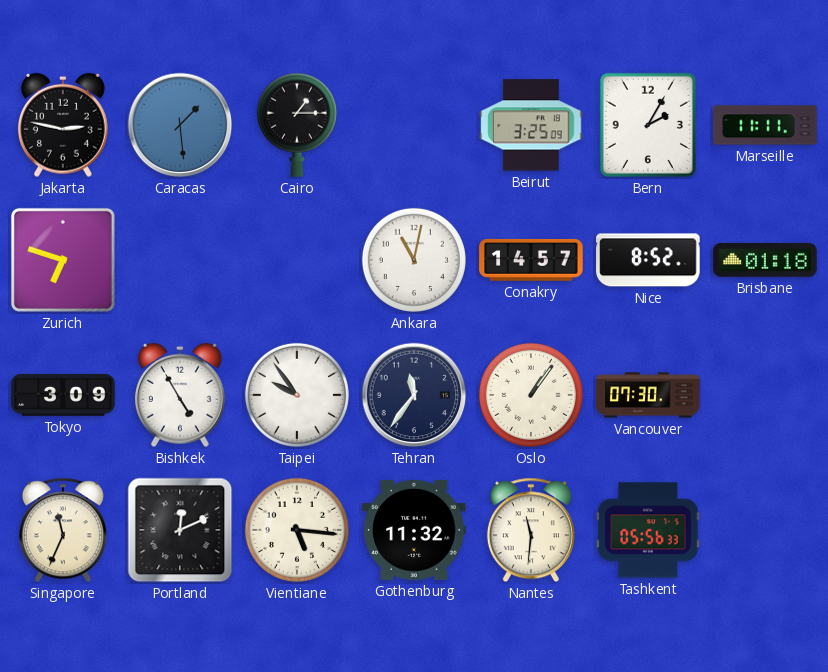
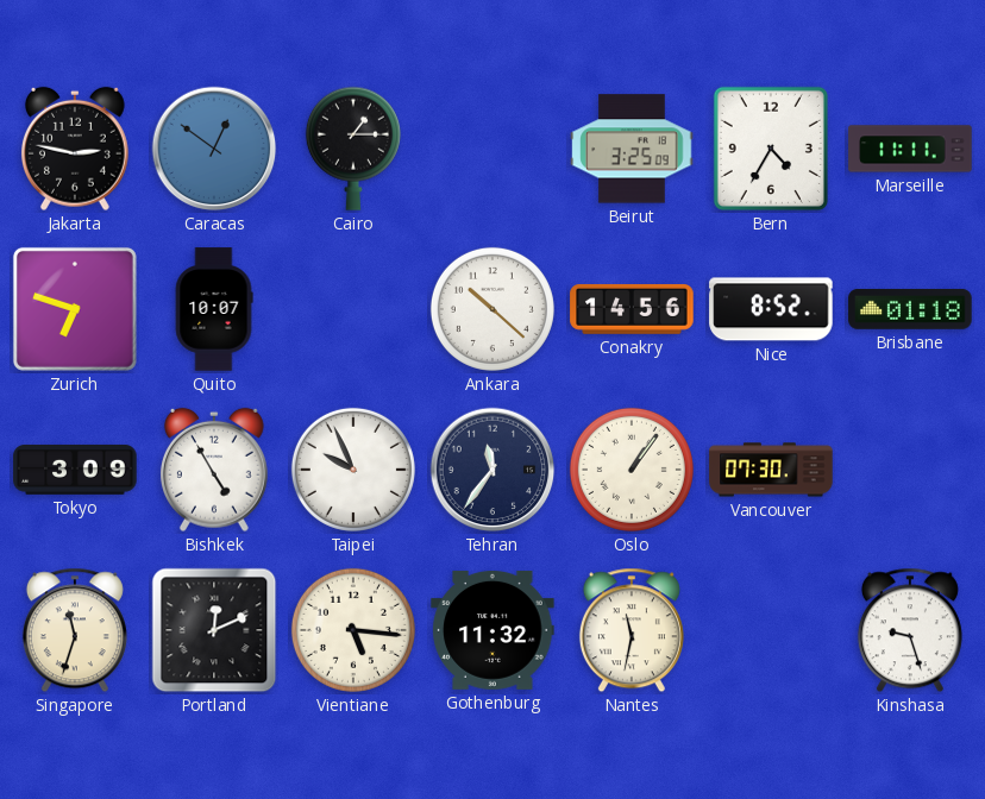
Caracas: 1:29 -> 12:51
Bern: 2:05 -> 4:35
Quito: none -> 10:07
Ankara: 11:02 -> 10:22
Conakry: 14:57 -> 14:56
Taipei: 9:54 -> 9:56
Singapore: 11:34 -> 11:33
Nantes: 11:31 -> 11:32
Tashkent: 05:56 -> none
Kinshasa: none -> 9:27
